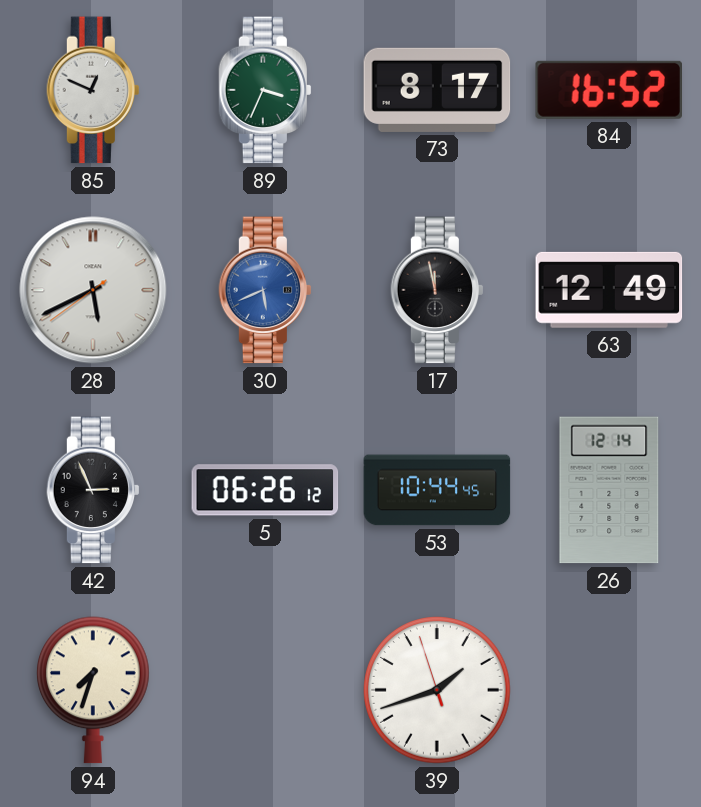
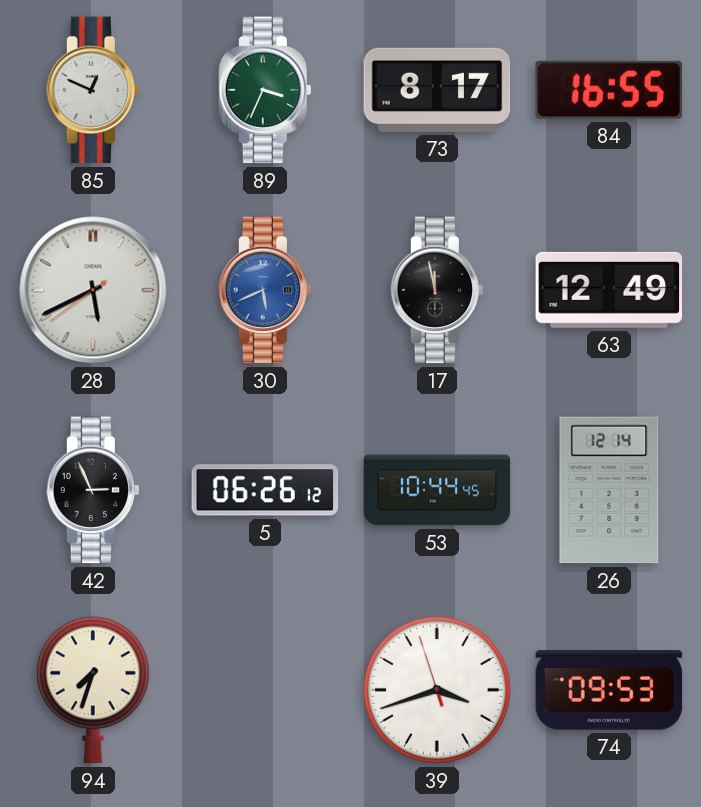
84: 16:52 -> 16:55
39: 1:41 -> 3:41
74: none -> 09:53
